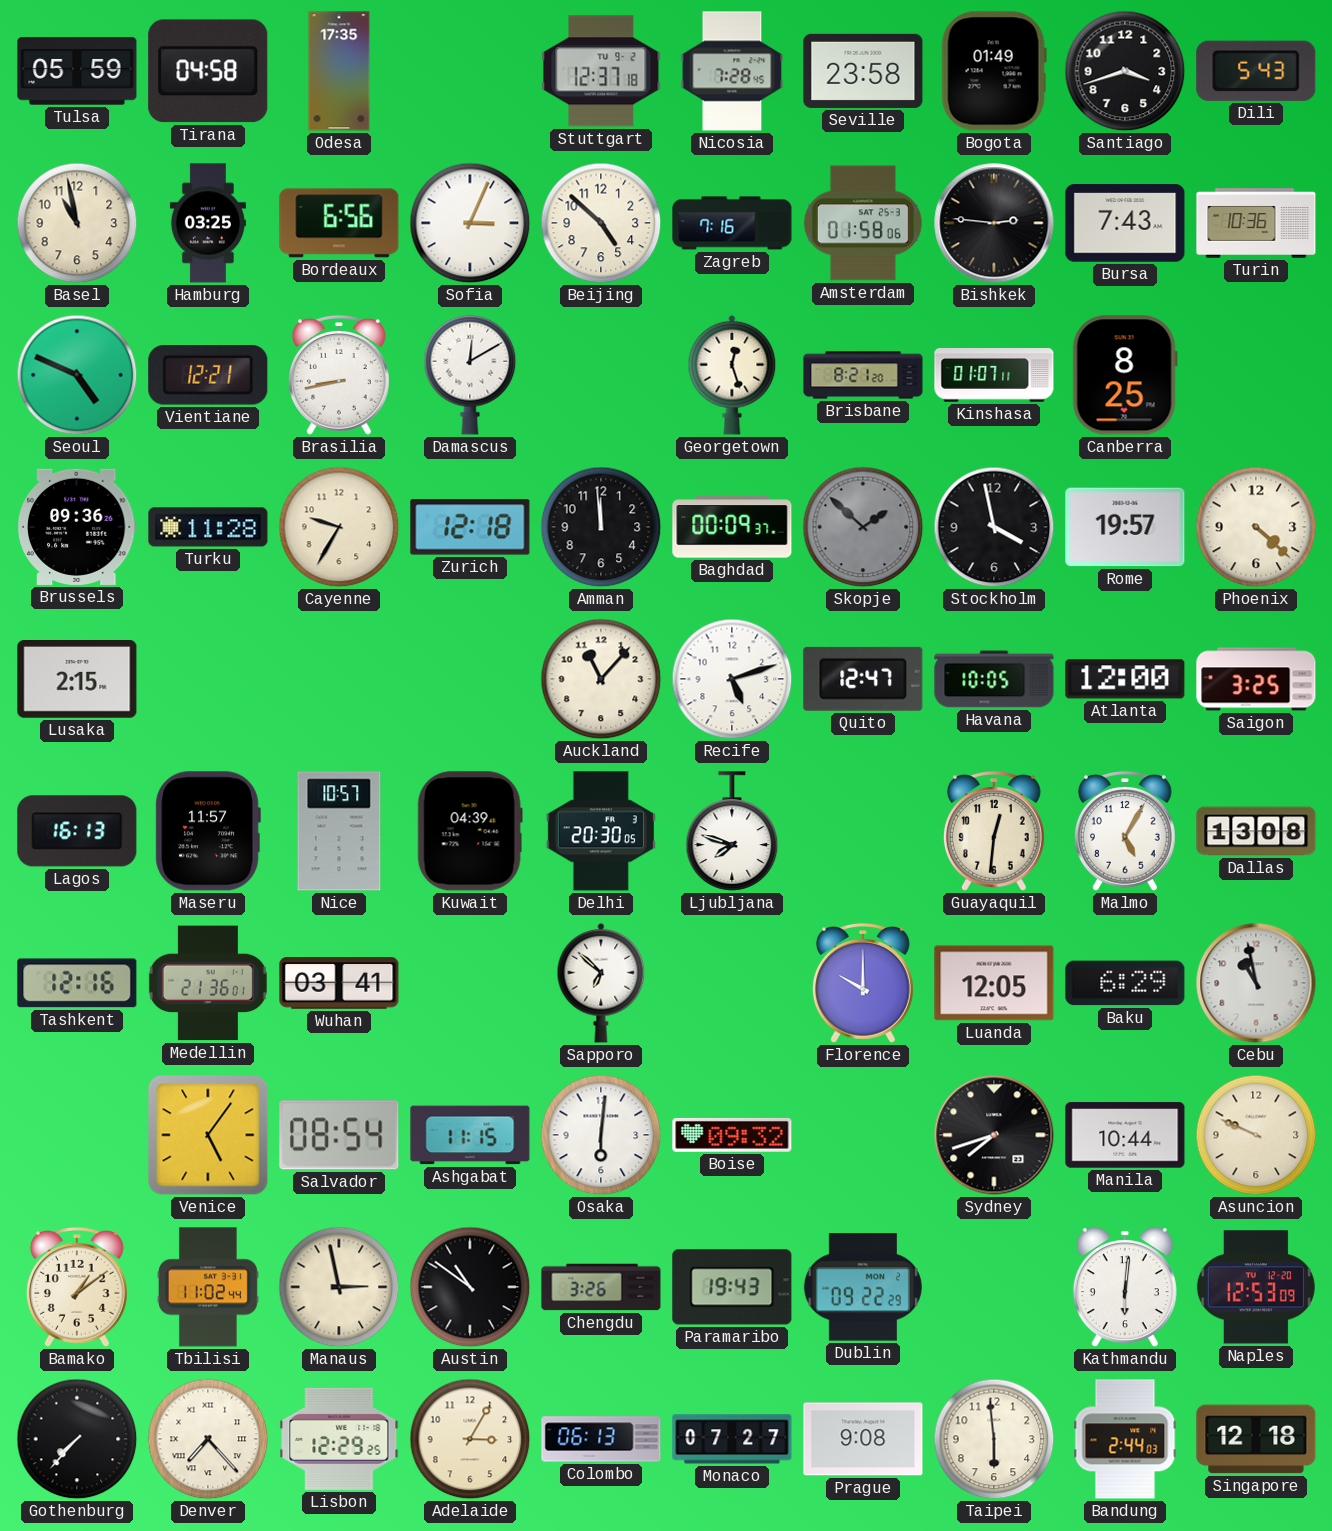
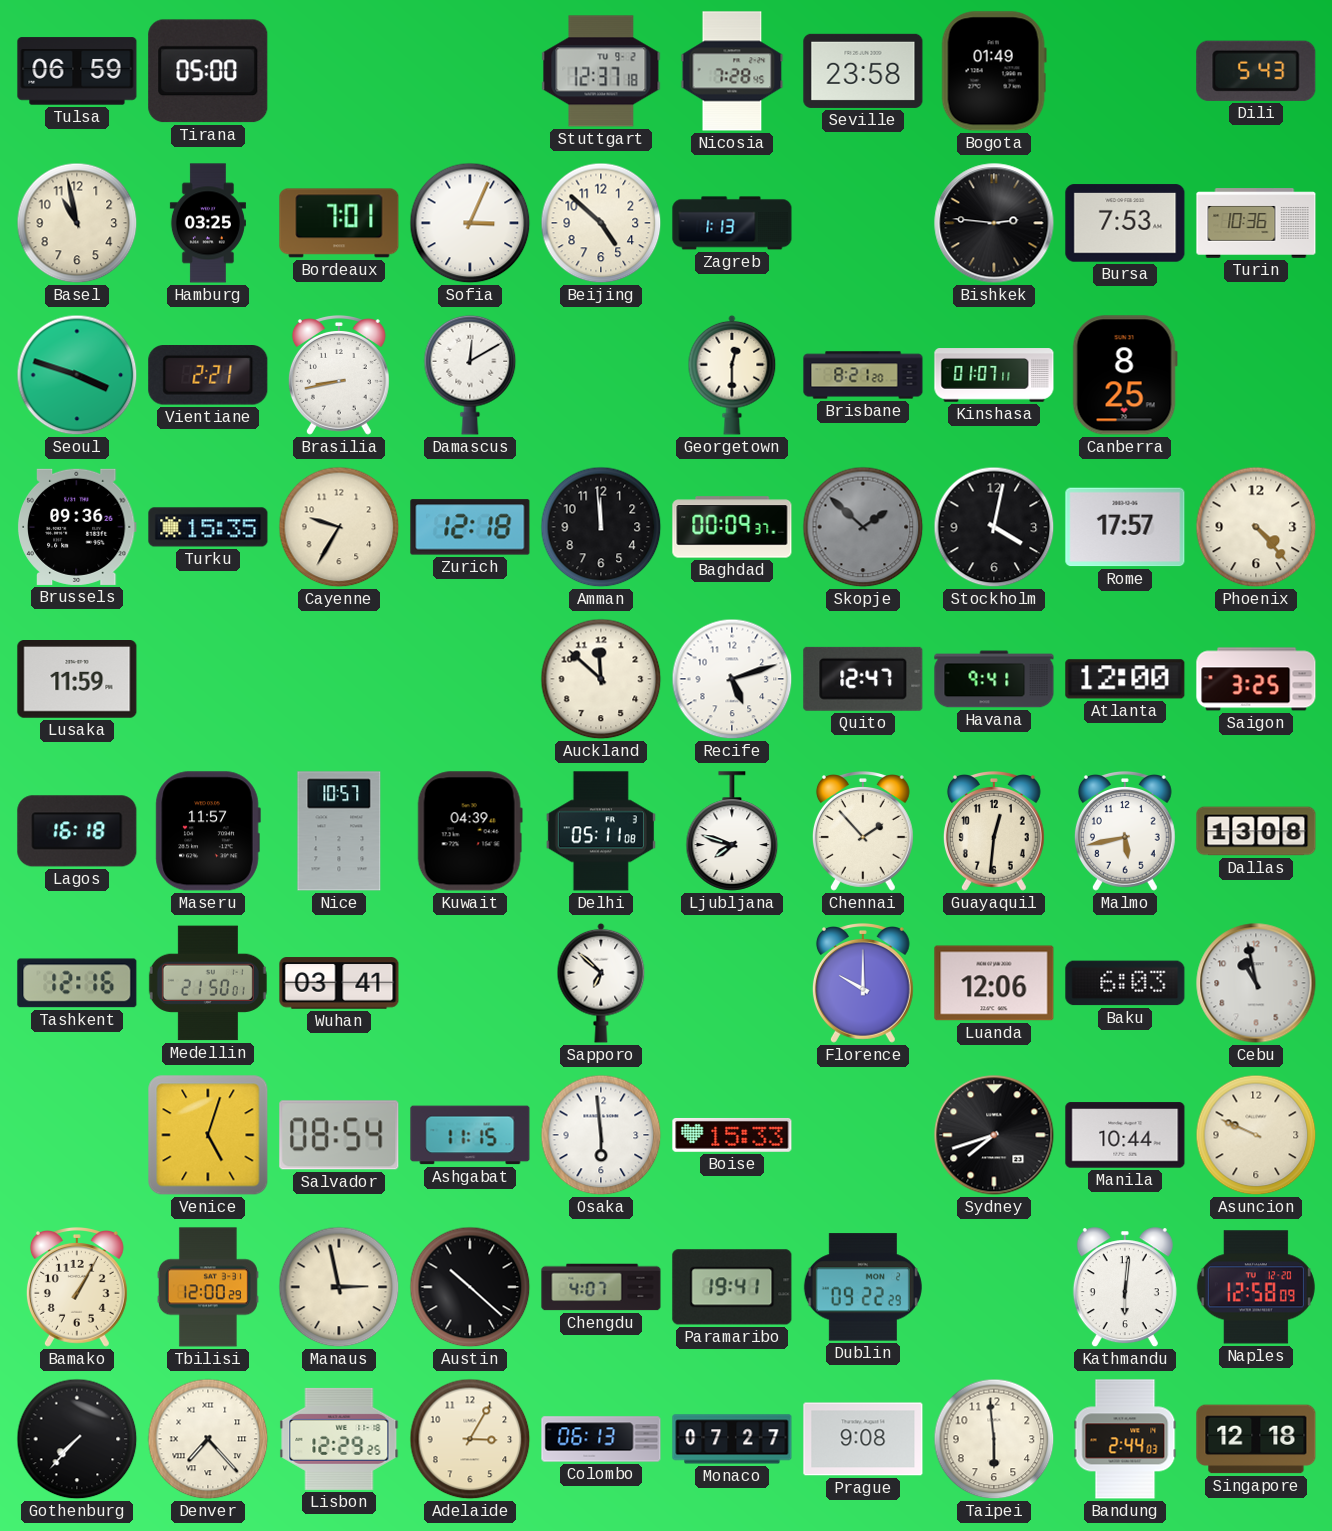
Tulsa: 05:59 -> 06:59
Tirana: 04:58 -> 05:00
Odesa: 17:35 -> none
Santiago: 3:42 -> none
Bordeaux: 6:56 -> 7:01
Zagreb: 7:16 -> 1:13
Amsterdam: 01:58 -> none
Bursa: 7:43 -> 7:53
Seoul: 4:49 -> 3:48
Vientiane: 12:21 -> 2:21
Georgetown: 12:27 -> 12:30
Turku: 11:28 -> 15:35
Stockholm: 3:58 -> 4:02
Rome: 19:57 -> 17:57
Phoenix: 4:22 -> 4:23
Lusaka: 2:15 -> 11:59
Auckland: 11:07 -> 11:52
Havana: 10:05 -> 9:41
Lagos: 16:13 -> 16:18
Delhi: 20:30 -> 05:11
Chennai: none -> 1:53
Malmo: 5:05 -> 5:43
Medellin: 21:36 -> 21:50
Luanda: 12:05 -> 12:06
Baku: 6:29 -> 6:03
Venice: 5:06 -> 5:03
Osaka: 6:01 -> 5:59
Boise: 09:32 -> 15:33
Bamako: 1:09 -> 1:05
Tbilisi: 11:02 -> 12:00
Austin: 10:51 -> 10:22
Chengdu: 3:26 -> 4:07
Paramaribo: 19:43 -> 19:41
Naples: 12:53 -> 12:58
